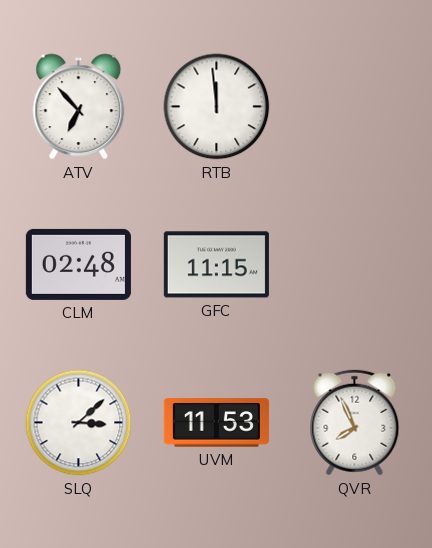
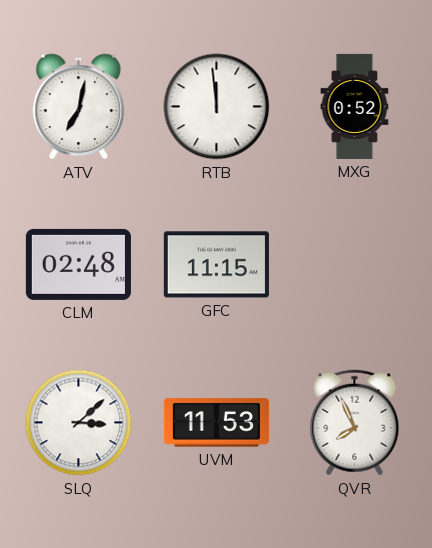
ATV: 6:53 -> 7:02
MXG: none -> 0:52
